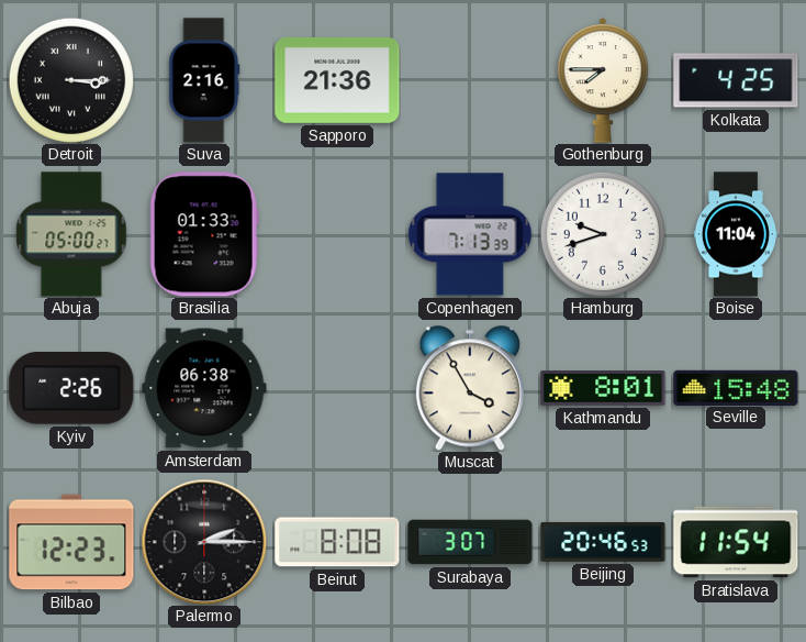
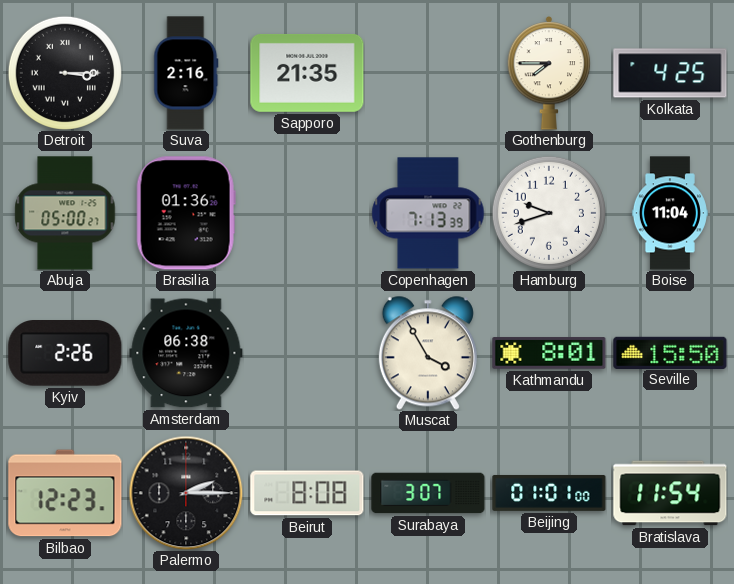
Sapporo: 21:36 -> 21:35
Brasilia: 01:33 -> 01:36
Seville: 15:48 -> 15:50
Beijing: 20:46 -> 01:01
